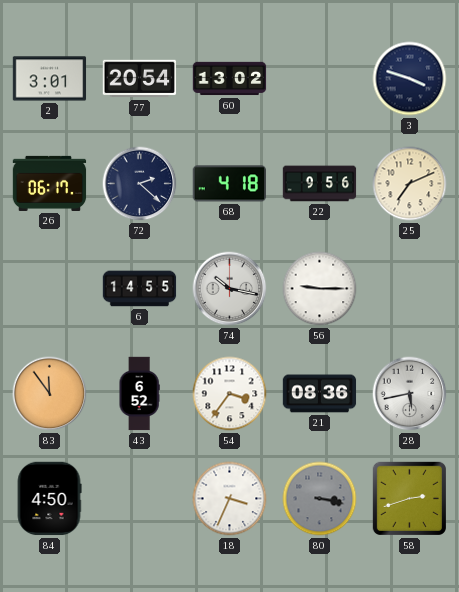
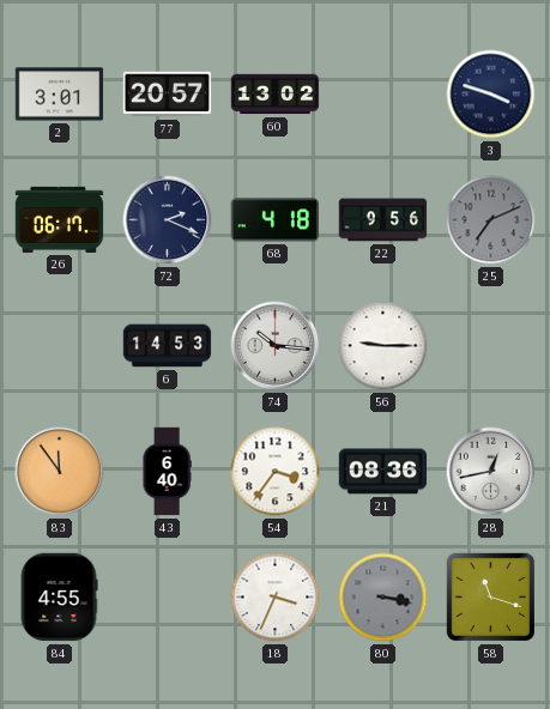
77: 20:54 -> 20:57
72: 2:22 -> 2:19
25 dial: cream -> grey
6: 14:55 -> 14:53
74: 10:17 -> 10:16
43: 6:52 -> 6:40
28: 5:43 -> 12:43
84: 4:50 -> 4:55
58: 2:42 -> 11:18
